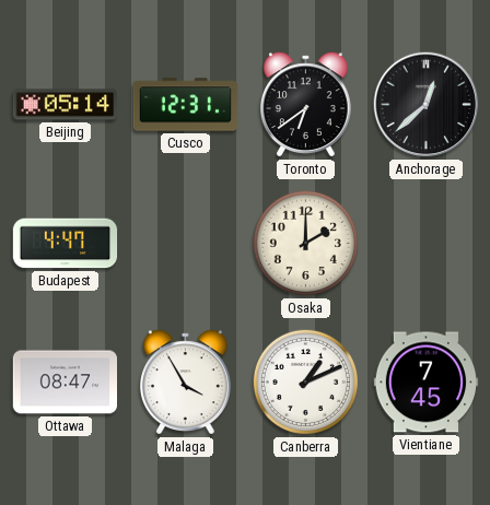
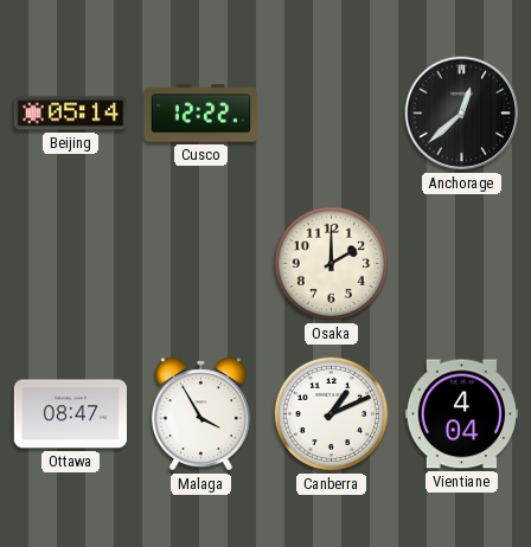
Cusco: 12:31 -> 12:22
Toronto: 6:39 -> none
Budapest: 4:47 -> none
Vientiane: 7:45 -> 4:04
